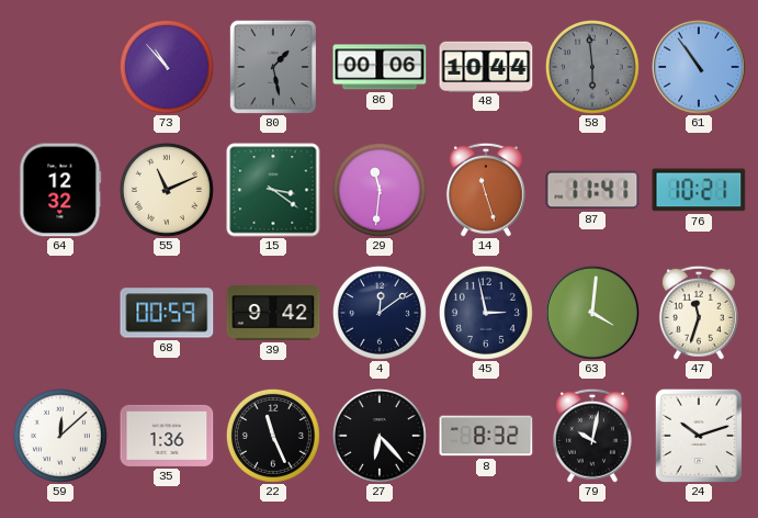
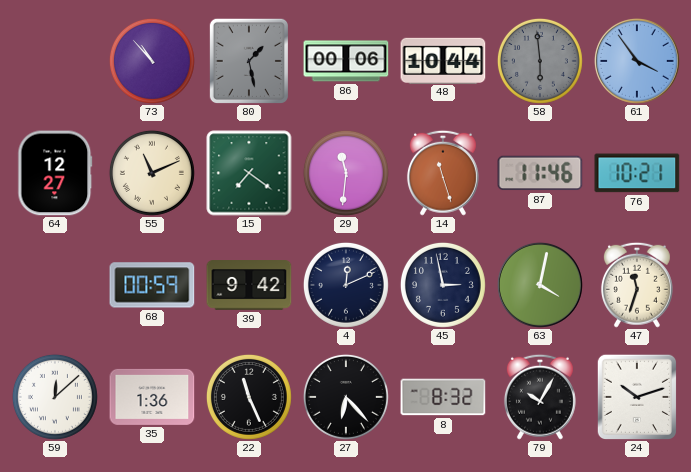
61: 10:54 -> 3:54
64: 12:32 -> 12:27
15: 3:21 -> 7:21
87: 11:41 -> 11:46
4: 12:09 -> 12:11
63: 4:01 -> 4:02
79: 10:02 -> 10:05
